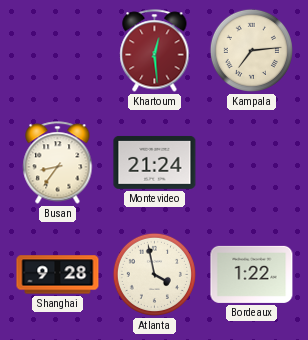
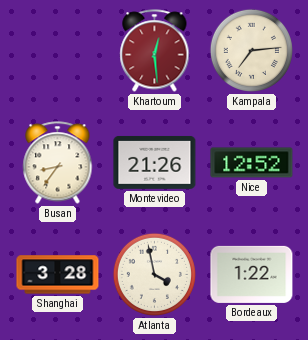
Montevideo: 21:24 -> 21:26
Nice: none -> 12:52
Shanghai: 9:28 -> 3:28
